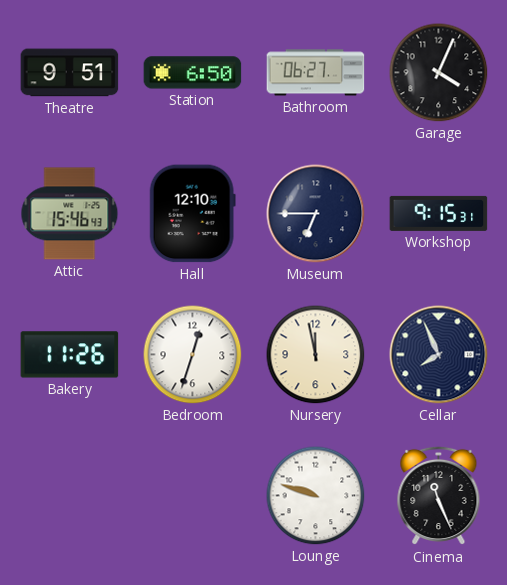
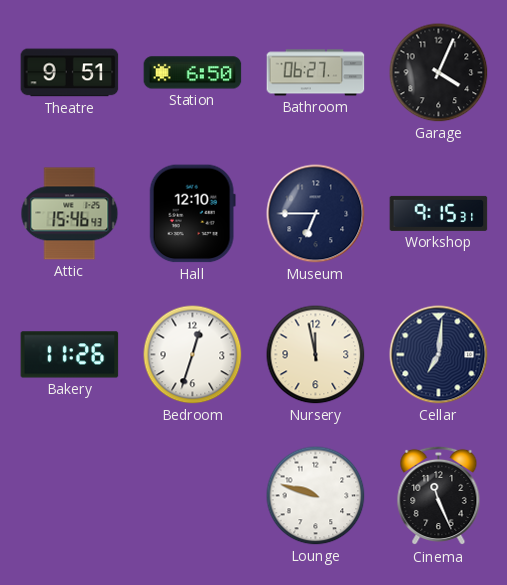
Cellar: 7:56 -> 7:01
